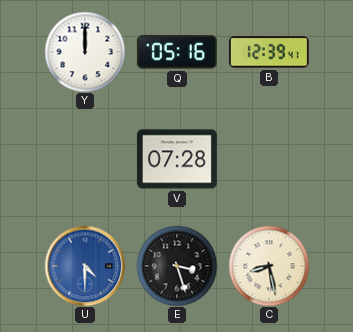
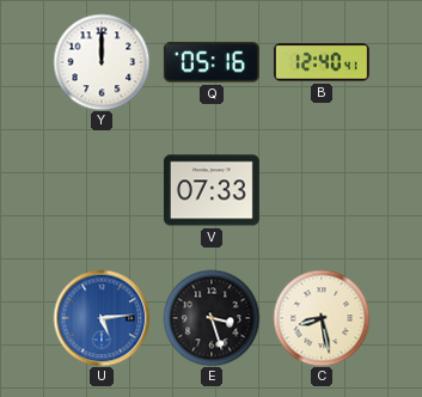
B: 12:39 -> 12:40
V: 07:28 -> 07:33
U: 4:30 -> 5:14
